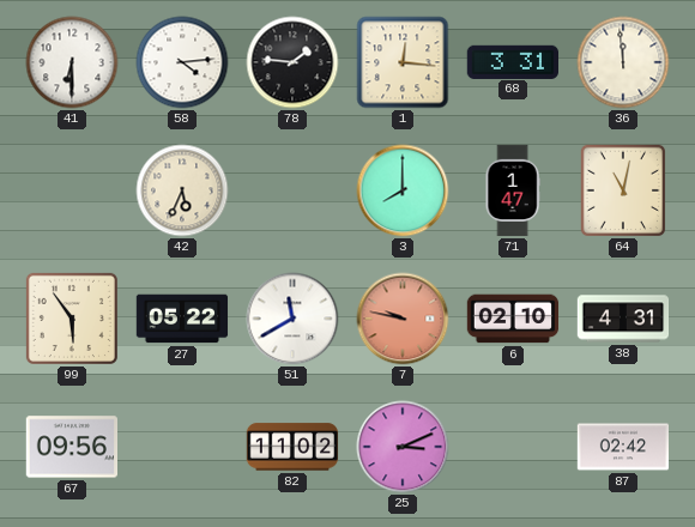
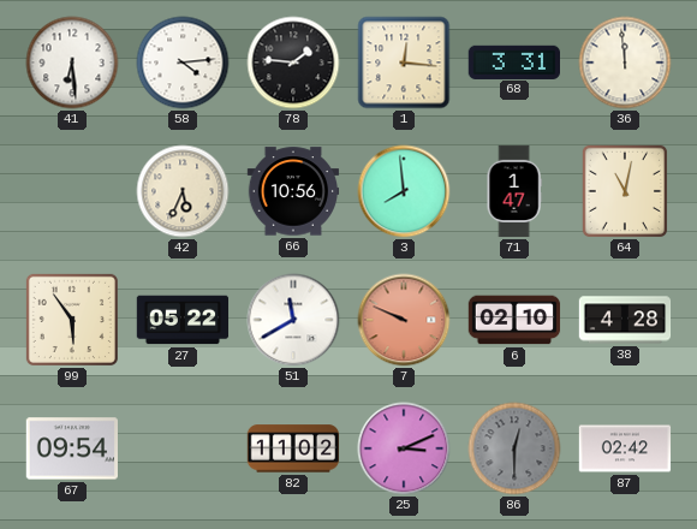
41: 6:30 -> 6:29
66: none -> 10:56
3: 8:00 -> 7:59
7: 9:47 -> 9:49
38: 4:31 -> 4:28
67: 09:56 -> 09:54
86: none -> 12:30
